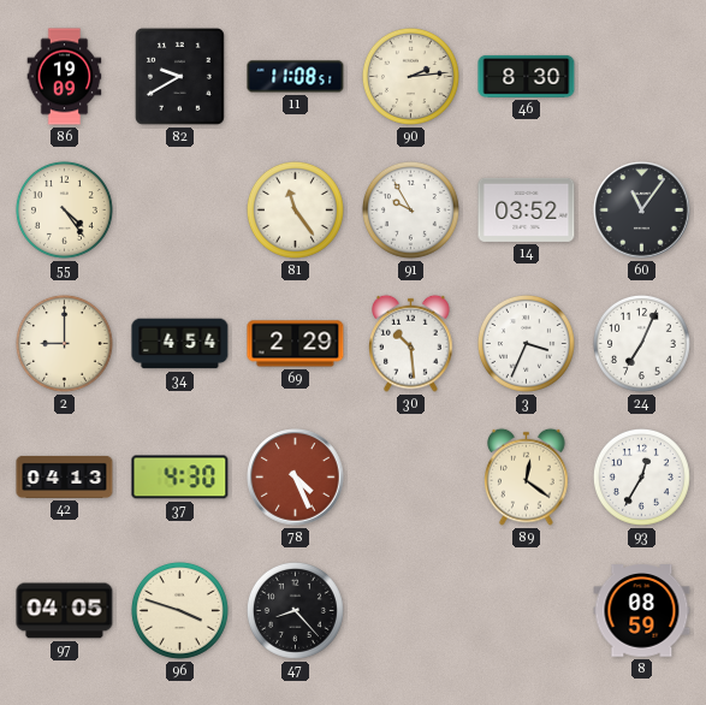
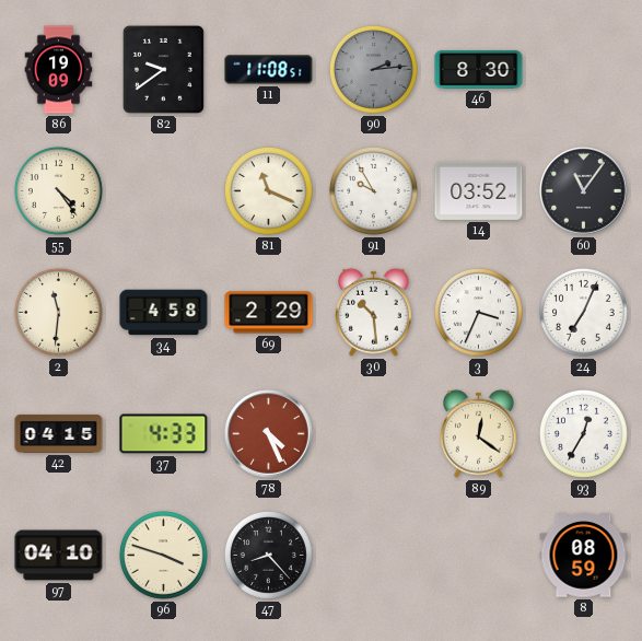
82: 9:40 -> 9:39
90 dial: cream -> grey
81: 11:24 -> 11:19
2: 9:00 -> 11:31
34: 4:54 -> 4:58
42: 04:13 -> 04:15
37: 4:30 -> 4:33
97: 04:05 -> 04:10
